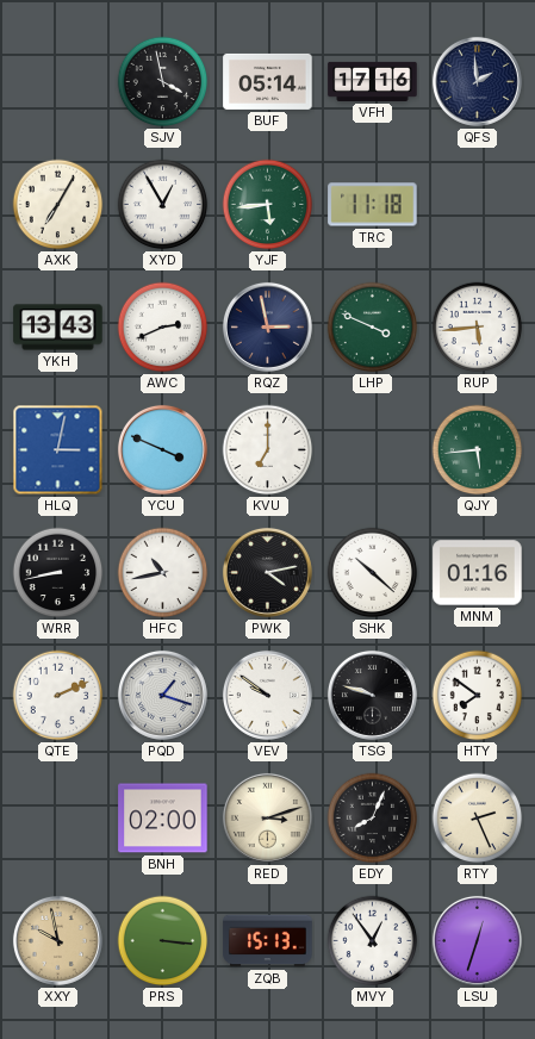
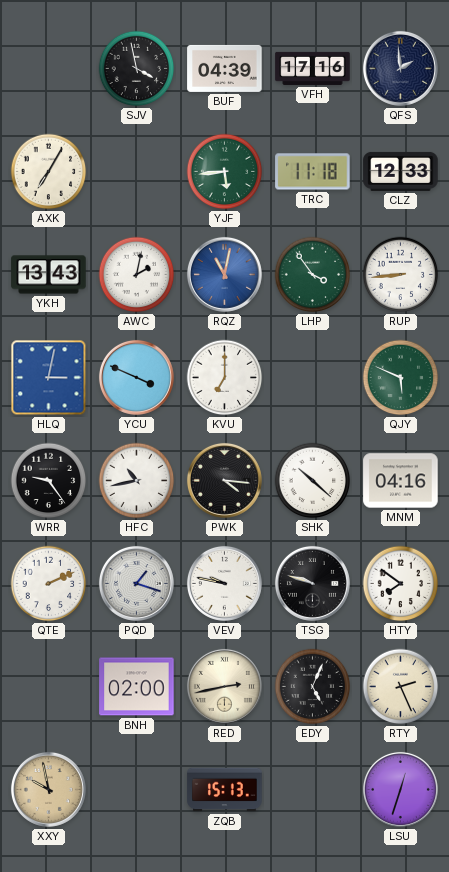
BUF: 05:14 -> 04:39
XYD: 12:55 -> none
CLZ: none -> 12:33
AWC: 2:41 -> 2:02
RQZ: 2:58 -> 11:02
RQZ dial: navy -> blue
LHP: 3:49 -> 3:54
RUP: 5:44 -> 8:44
QJY: 5:44 -> 5:49
WRR: 8:43 -> 9:24
PWK: 4:13 -> 4:16
MNM: 01:16 -> 04:16
VEV: 9:51 -> 9:47
RED: 3:12 -> 2:43
EDY: 8:04 -> 5:04
PRS: 3:16 -> none
MVY: 12:54 -> none
